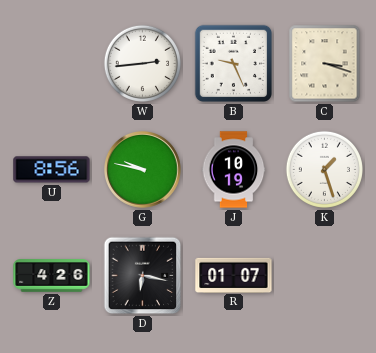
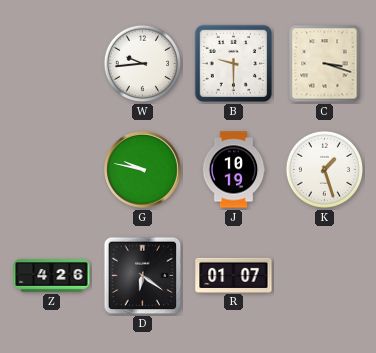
W: 2:44 -> 9:44
B: 9:26 -> 9:30
U: 8:56 -> none
D: 6:17 -> 6:21
